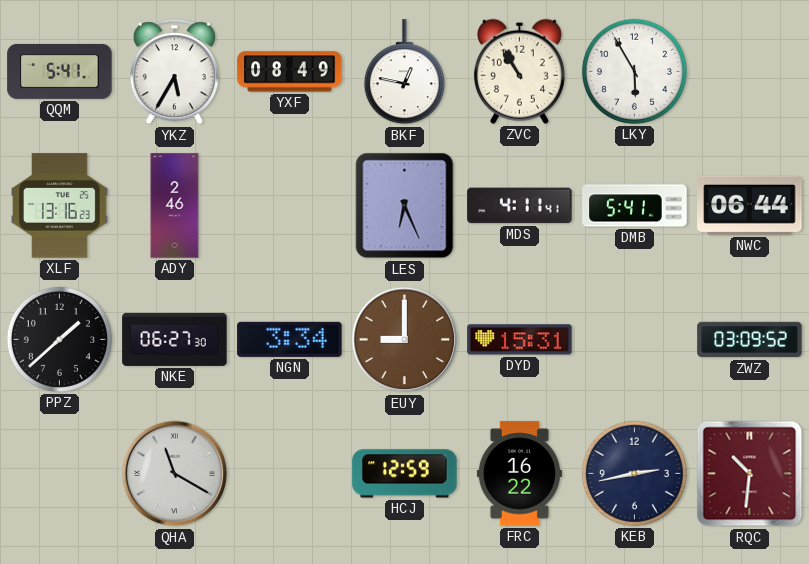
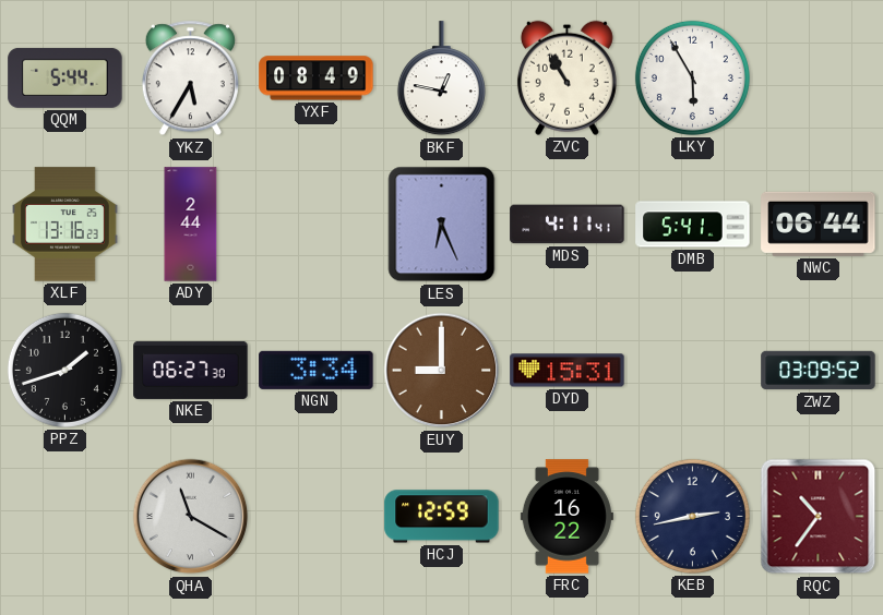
QQM: 5:41 -> 5:44
ADY: 2:46 -> 2:44
PPZ: 1:38 -> 1:42
RQC: 10:31 -> 10:36
